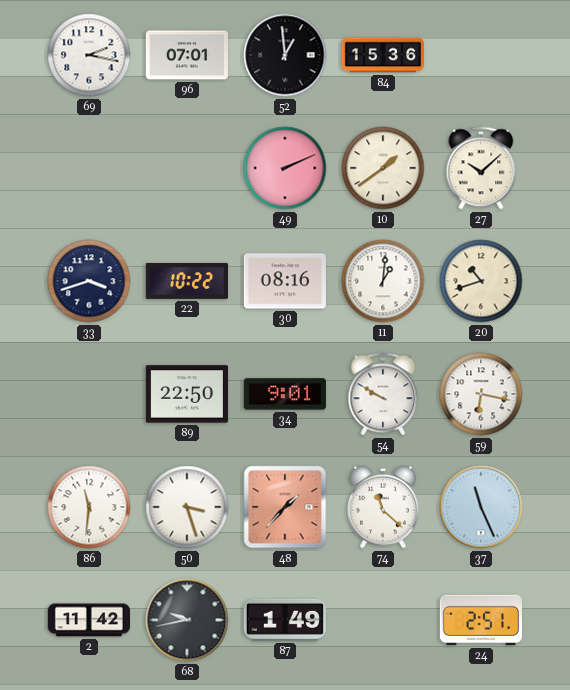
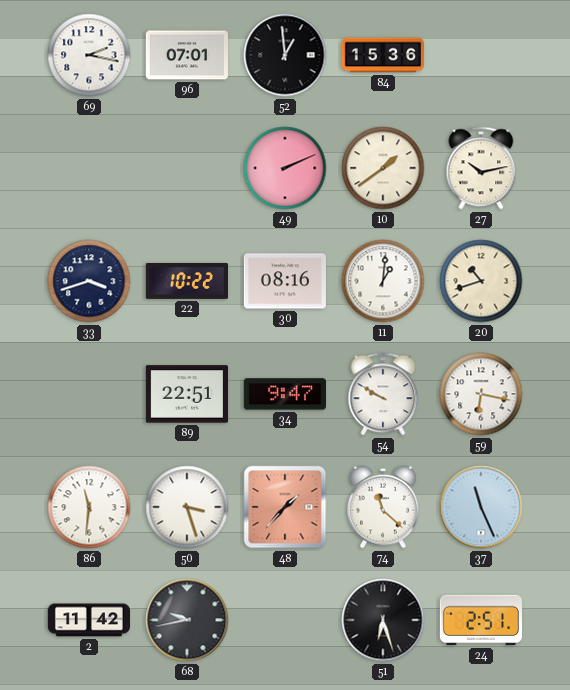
27: 10:08 -> 10:13
89: 22:50 -> 22:51
34: 9:01 -> 9:47
87: 1:49 -> none
51: none -> 6:27
